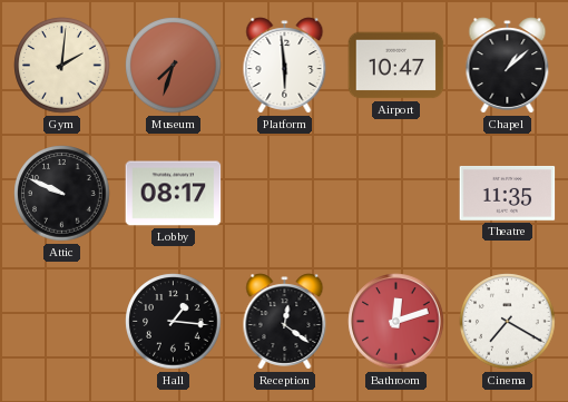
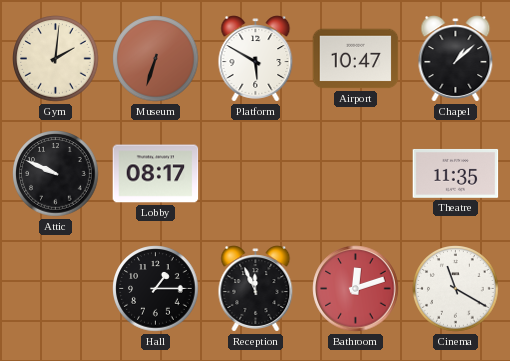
Museum: 7:33 -> 6:33
Platform: 5:59 -> 5:50
Hall: 1:16 -> 1:15
Reception: 12:21 -> 11:56
Cinema: 7:20 -> 11:20
